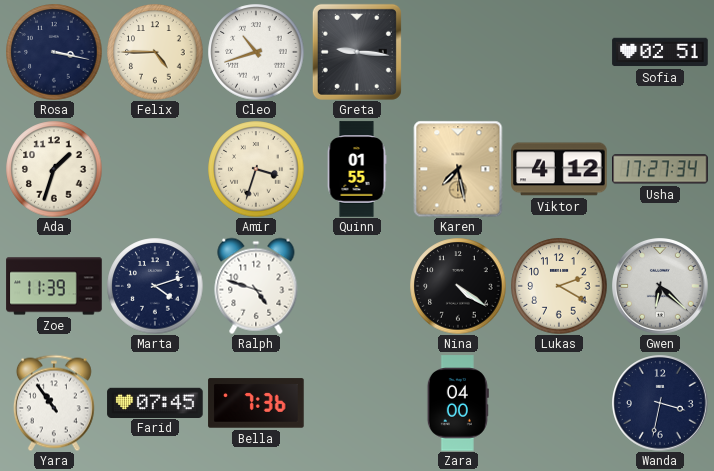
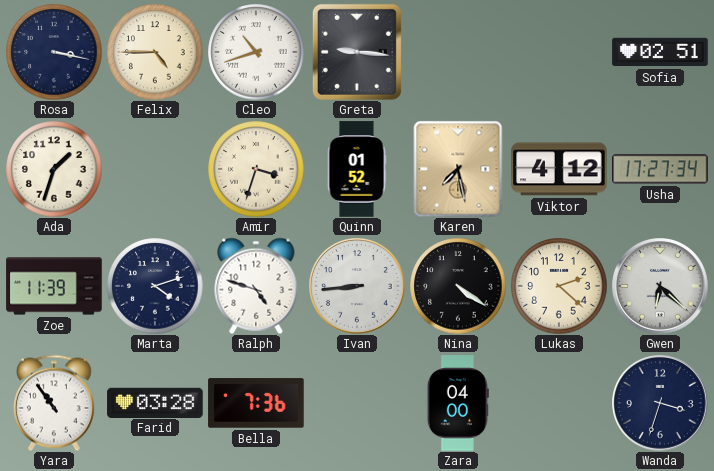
Quinn: 01:55 -> 01:52
Ivan: none -> 8:44
Lukas: 2:20 -> 2:22
Farid: 07:45 -> 03:28
Wanda: 3:32 -> 3:33
